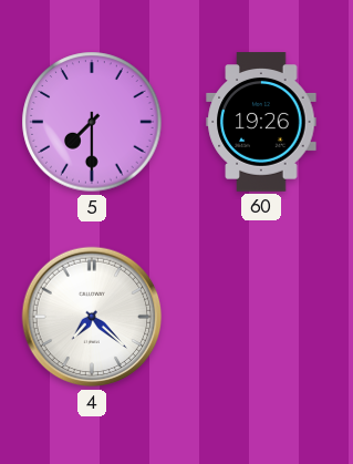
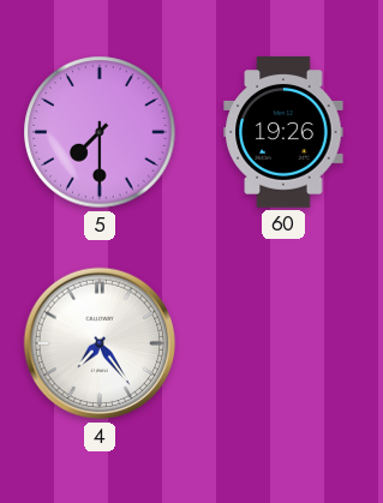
4: 7:22 -> 7:24
